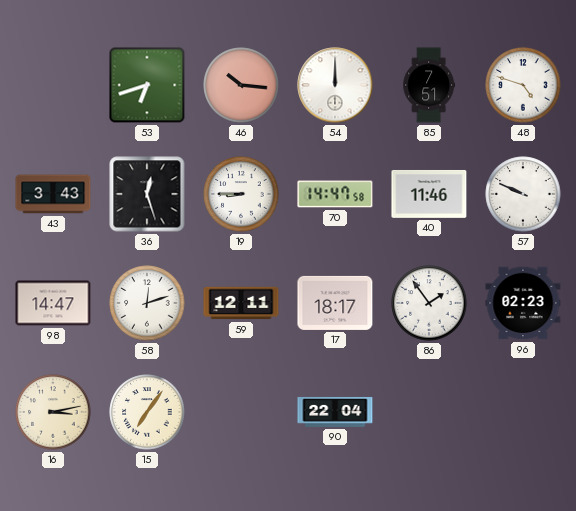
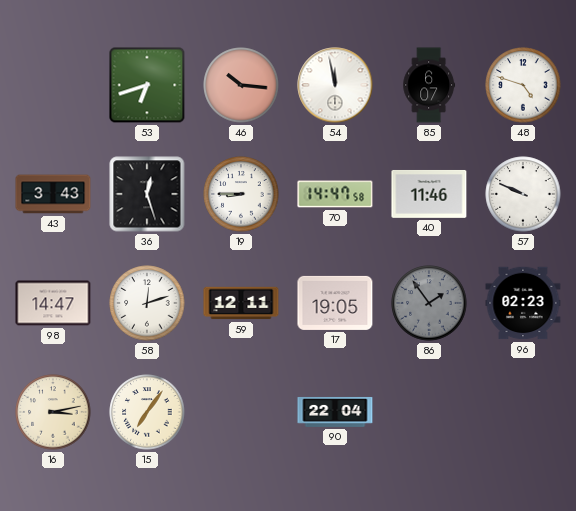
54: 12:00 -> 11:58
85: 7:51 -> 6:07
17: 18:17 -> 19:05
86 dial: white -> grey
